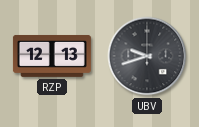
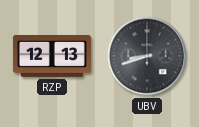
UBV: 9:42 -> 8:42
